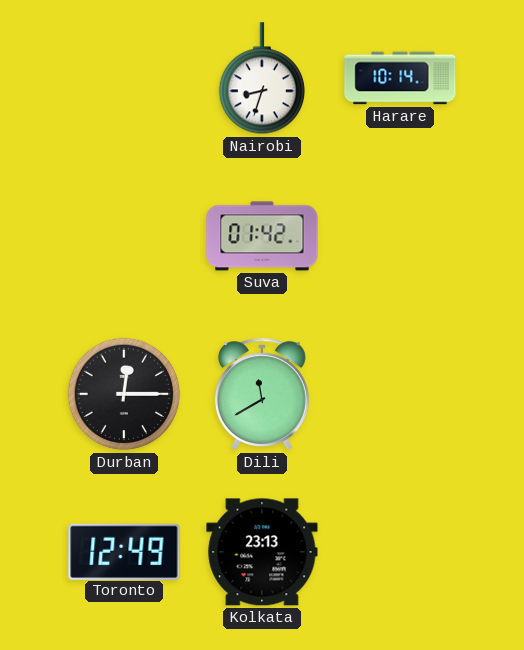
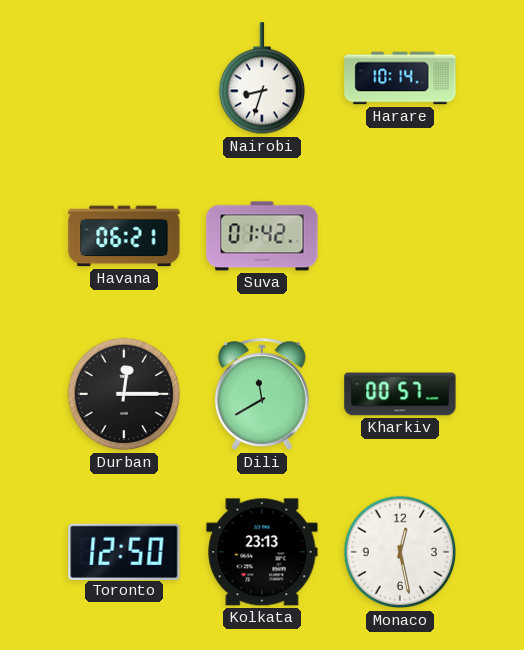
Havana: none -> 06:21
Kharkiv: none -> 00:57
Toronto: 12:49 -> 12:50
Monaco: none -> 12:28
